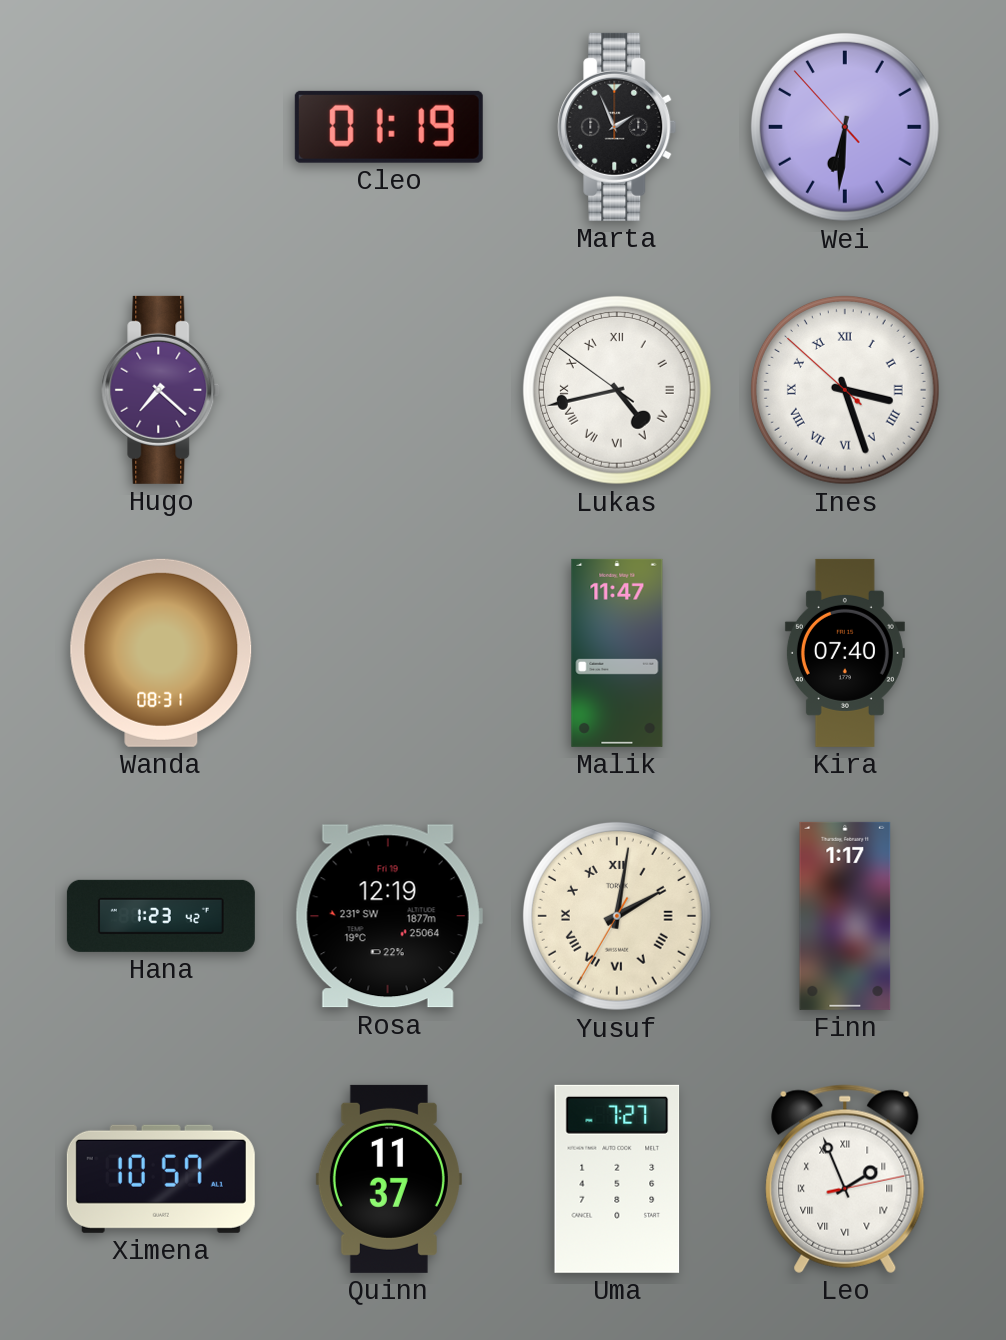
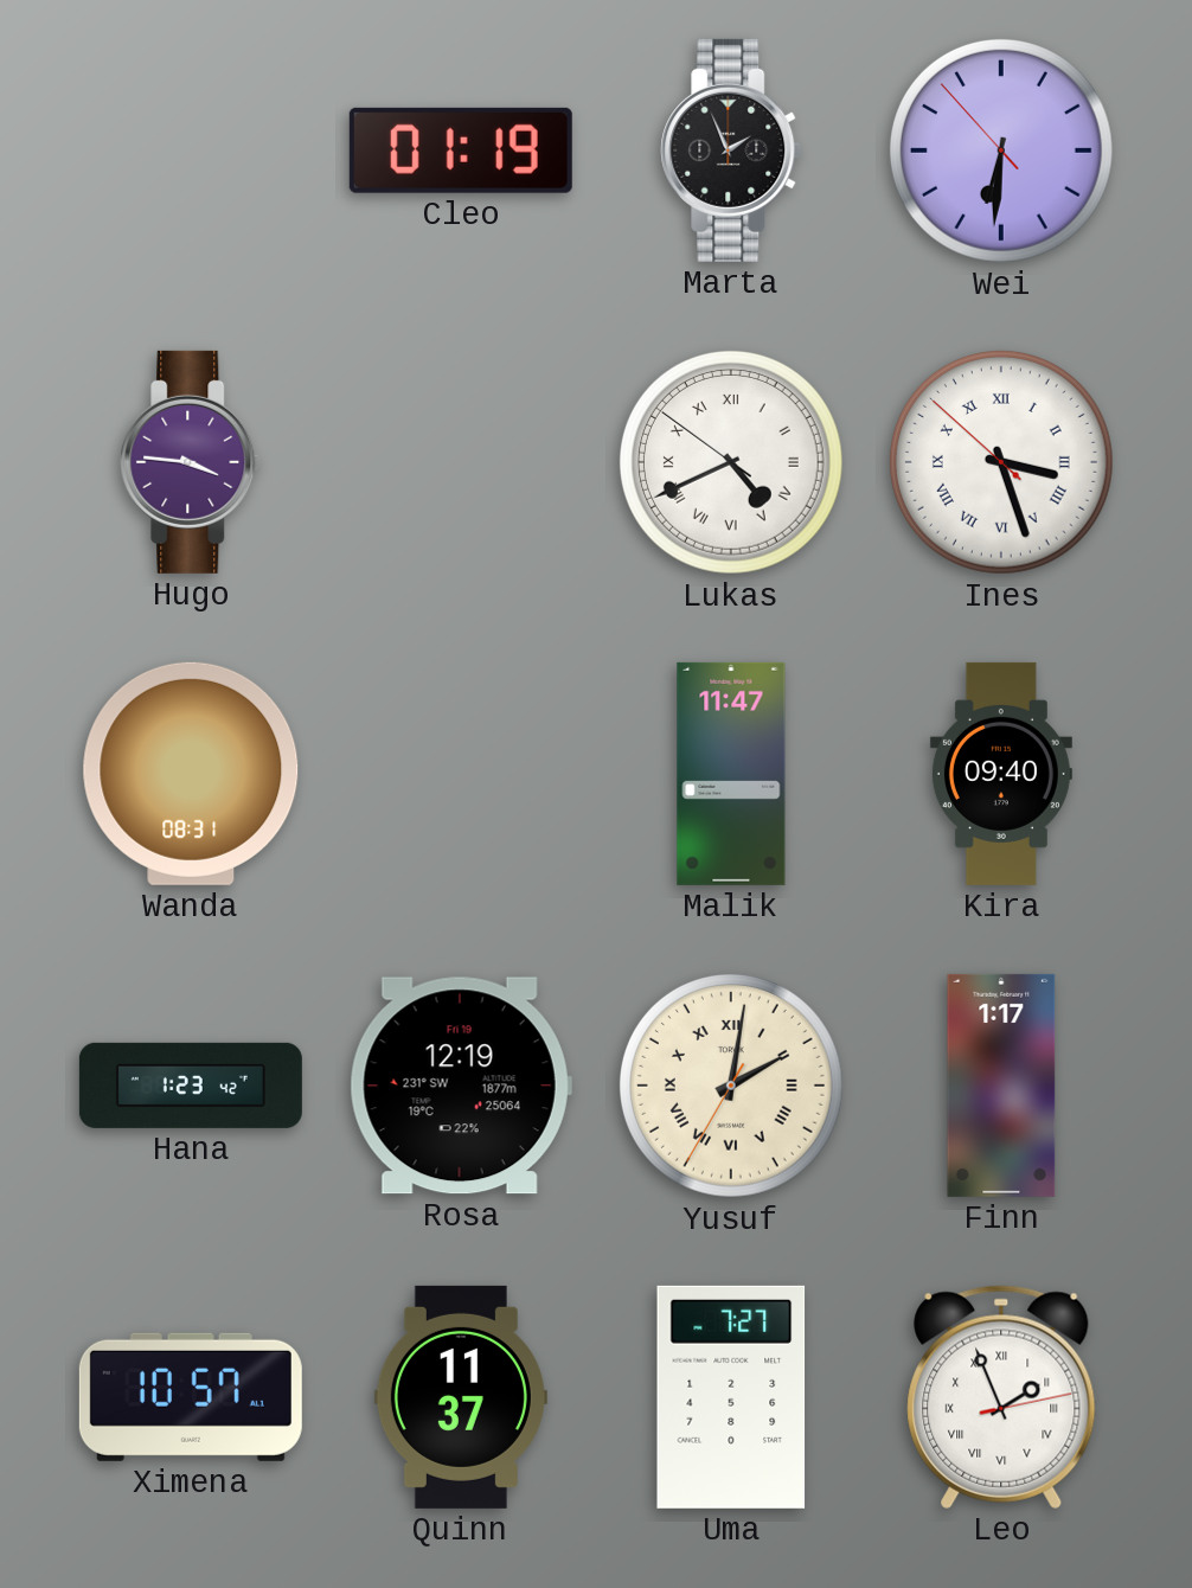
Hugo: 7:22 -> 3:46
Lukas: 4:42 -> 4:40
Kira: 07:40 -> 09:40
